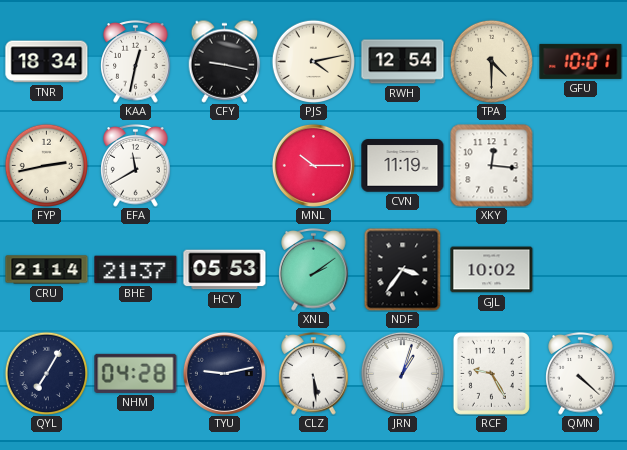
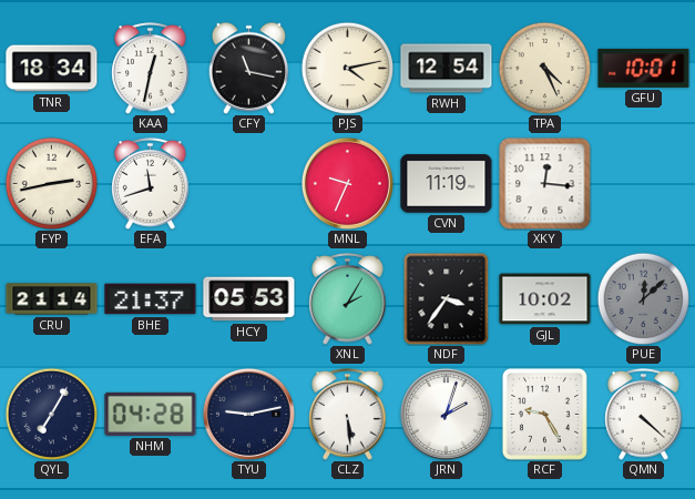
CFY: 9:17 -> 11:17
TPA: 4:30 -> 4:26
EFA: 11:40 -> 11:42
MNL: 10:15 -> 9:34
XNL: 2:09 -> 2:05
PUE: none -> 12:08
JRN: 1:03 -> 2:03
